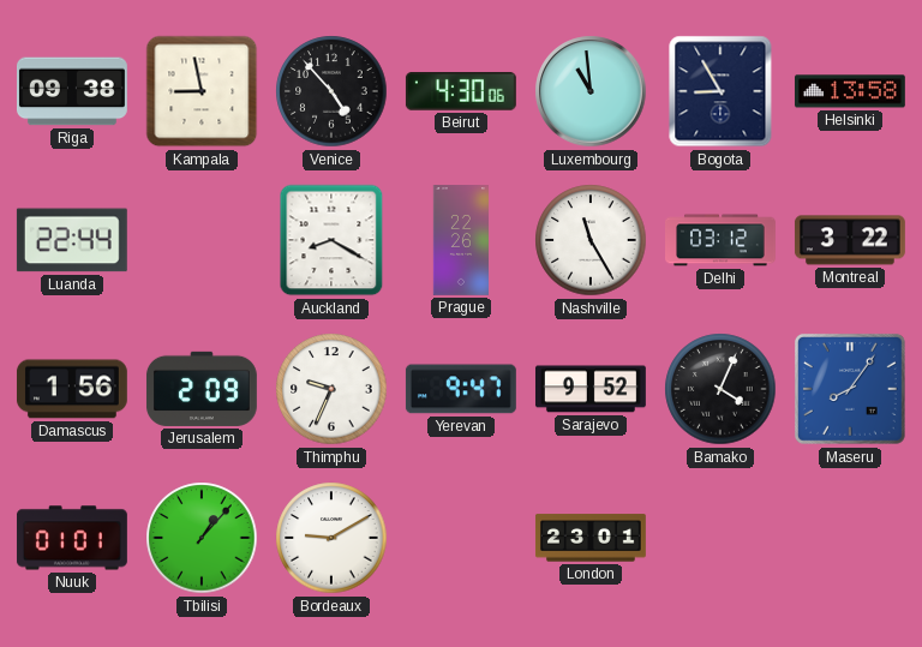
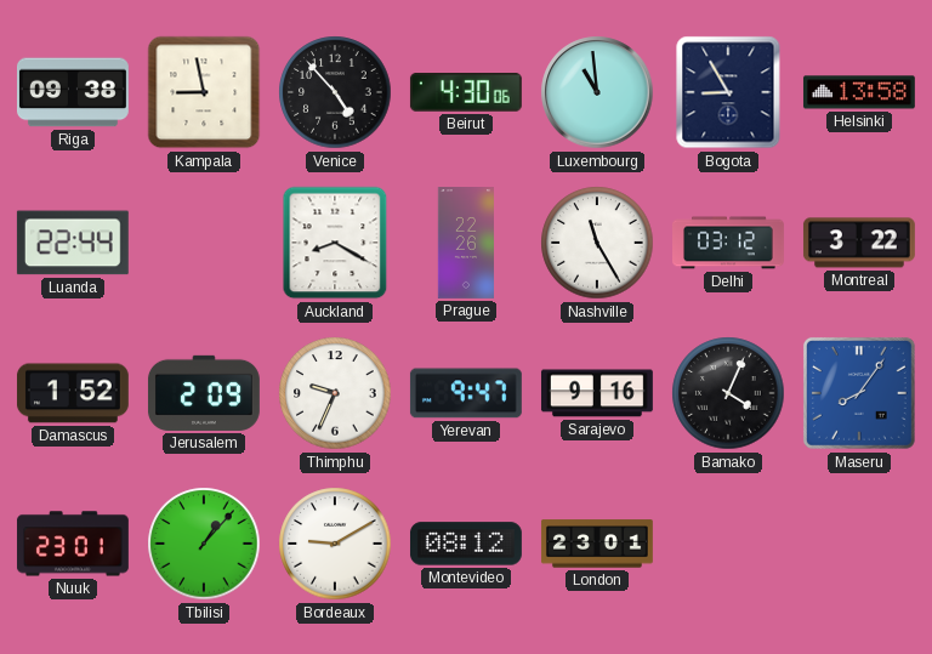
Damascus: 1:56 -> 1:52
Sarajevo: 9:52 -> 9:16
Nuuk: 01:01 -> 23:01
Montevideo: none -> 08:12
